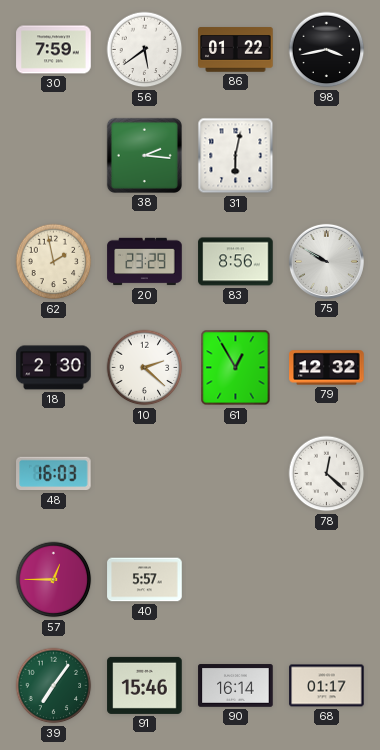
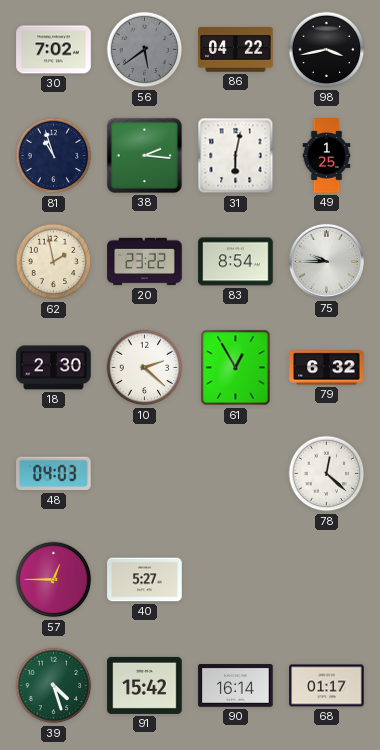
30: 7:59 -> 7:02
56 dial: white -> grey
86: 01:22 -> 04:22
81: none -> 10:57
49: none -> 1:25
20: 23:29 -> 23:22
83: 8:56 -> 8:54
75: 9:50 -> 9:45
79: 12:32 -> 6:32
48: 16:03 -> 04:03
40: 5:57 -> 5:27
39: 7:06 -> 4:27
91: 15:46 -> 15:42
